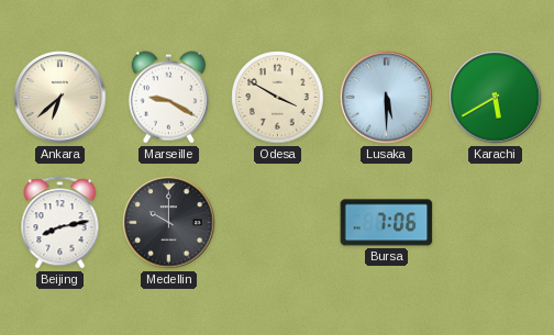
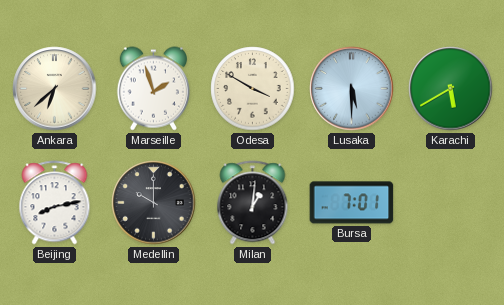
Marseille: 9:20 -> 1:57
Milan: none -> 1:01
Bursa: 7:06 -> 7:01
